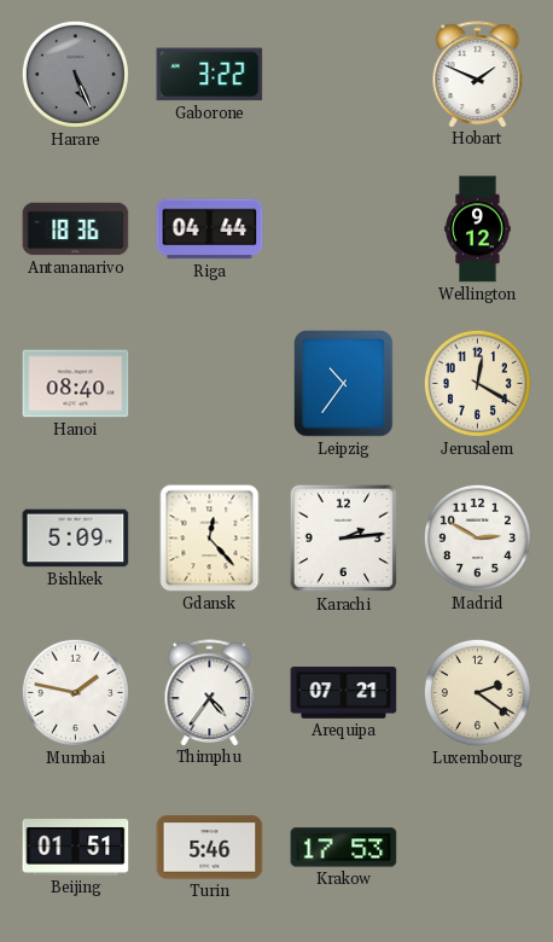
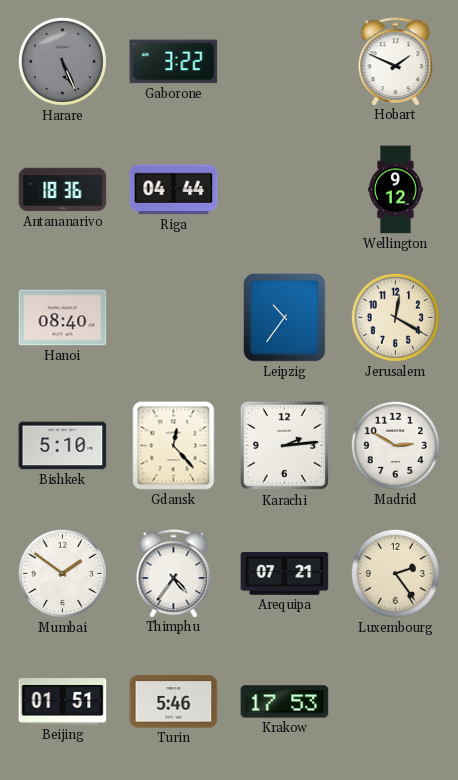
Bishkek: 5:09 -> 5:10
Mumbai: 1:47 -> 1:51
Luxembourg: 2:21 -> 2:24
